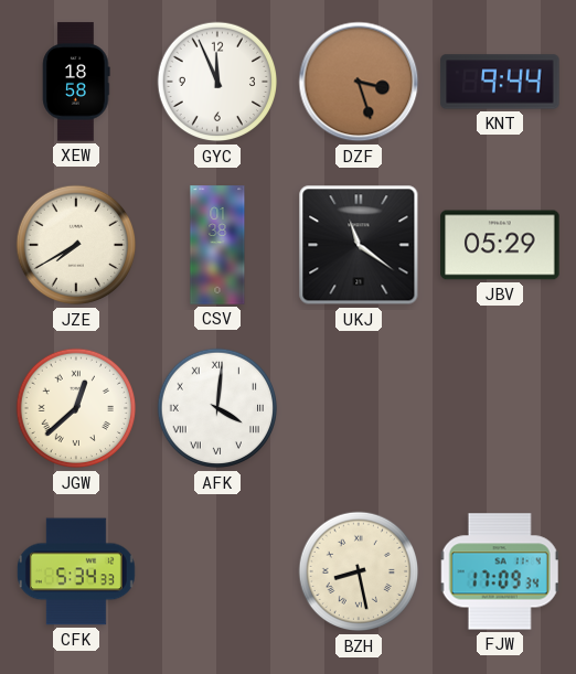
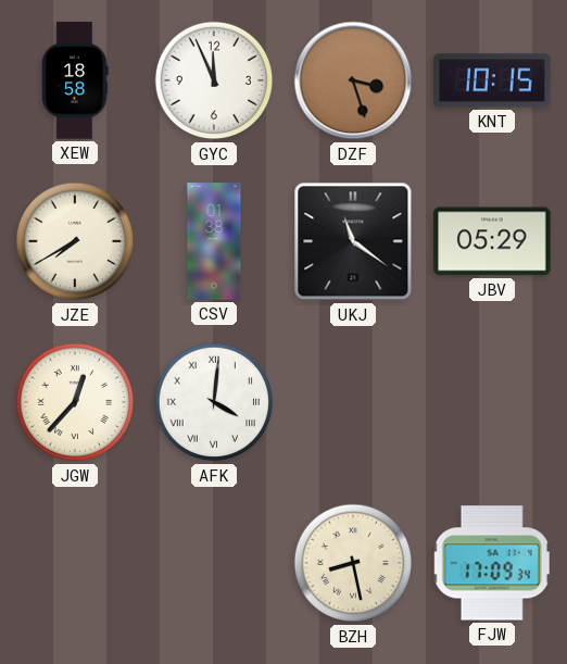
KNT: 9:44 -> 10:15
JGW: 12:38 -> 12:37
CFK: 5:34 -> none
